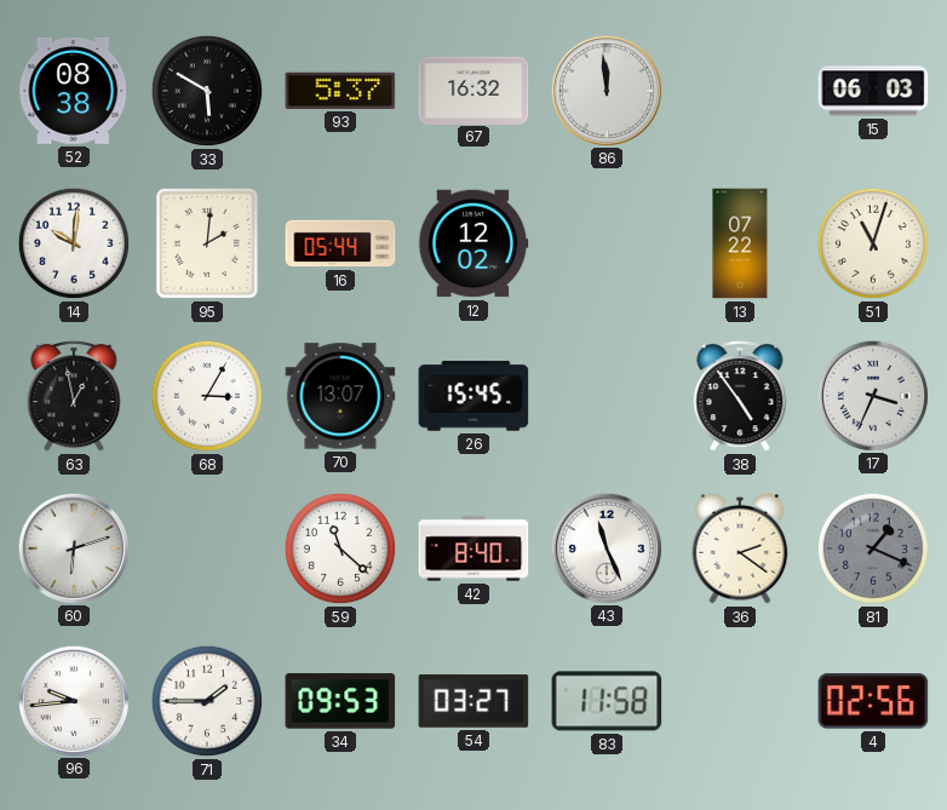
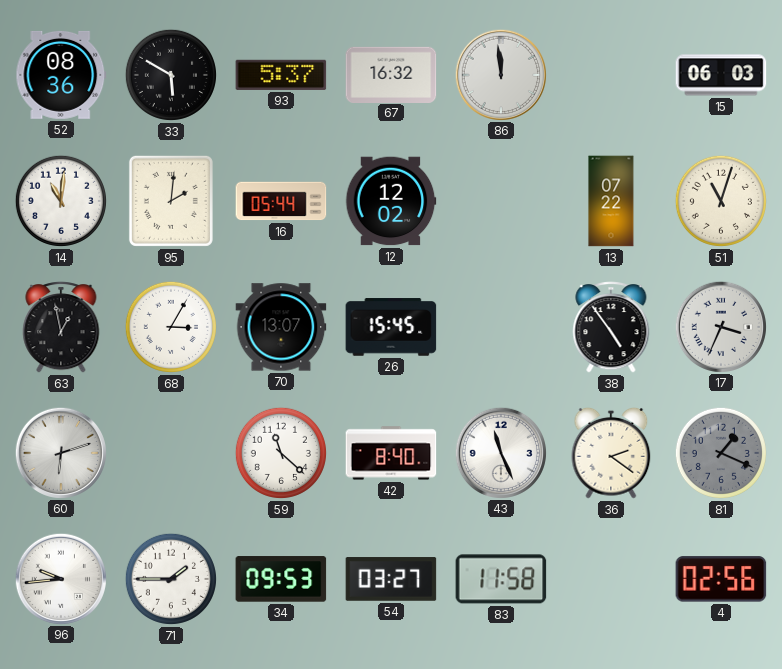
52: 08:38 -> 08:36
14: 10:01 -> 11:01
